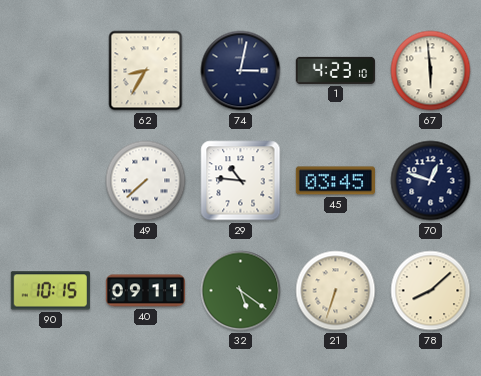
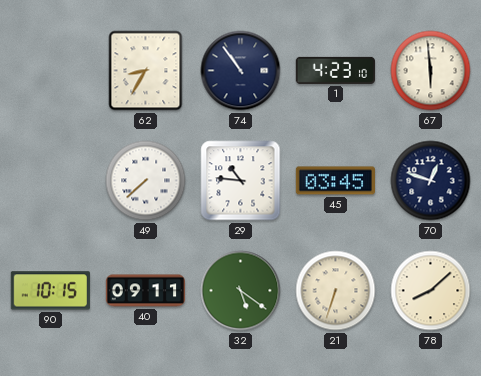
74: 3:02 -> 10:54
